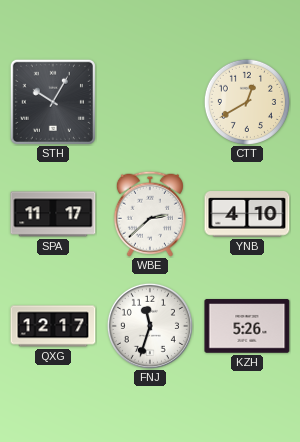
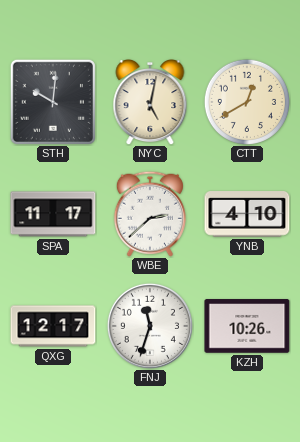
STH: 10:05 -> 10:01
NYC: none -> 5:02
KZH: 5:26 -> 10:26
